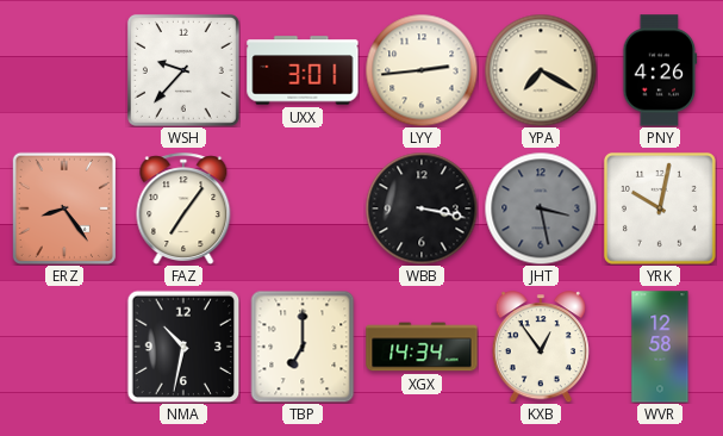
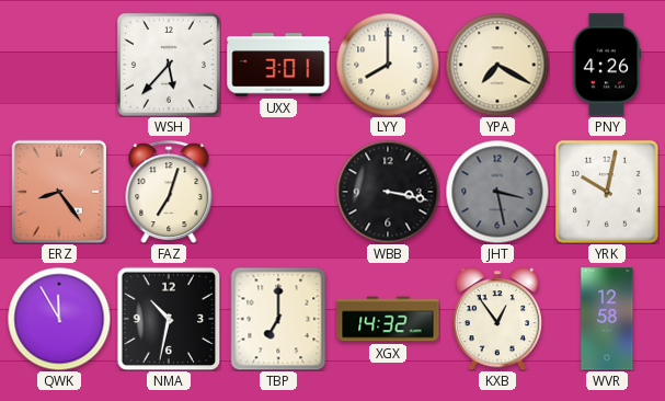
WSH: 9:37 -> 5:37
LYY: 2:44 -> 8:00
FAZ: 7:06 -> 7:03
QWK: none -> 11:55
XGX: 14:34 -> 14:32
